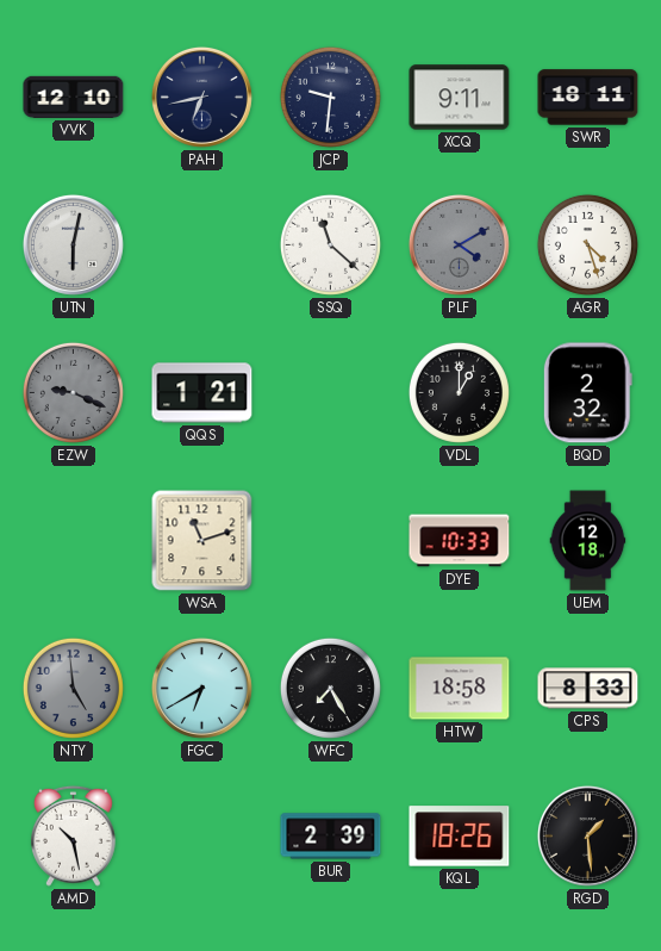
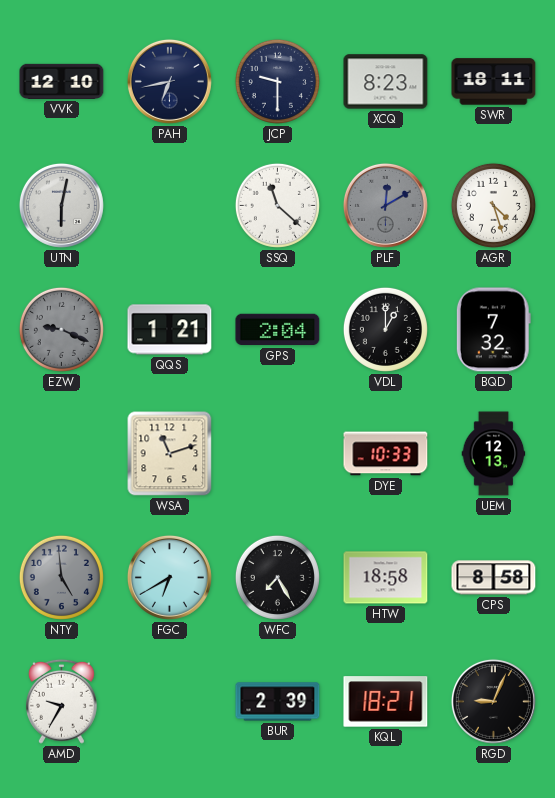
JCP: 9:31 -> 9:30
XCQ: 9:11 -> 8:23
PLF: 4:10 -> 12:10
GPS: none -> 2:04
BQD: 2:32 -> 7:32
UEM: 12:18 -> 12:13
CPS: 8:33 -> 8:58
AMD: 10:28 -> 9:35
KQL: 18:26 -> 18:21
RGD: 1:29 -> 9:04
